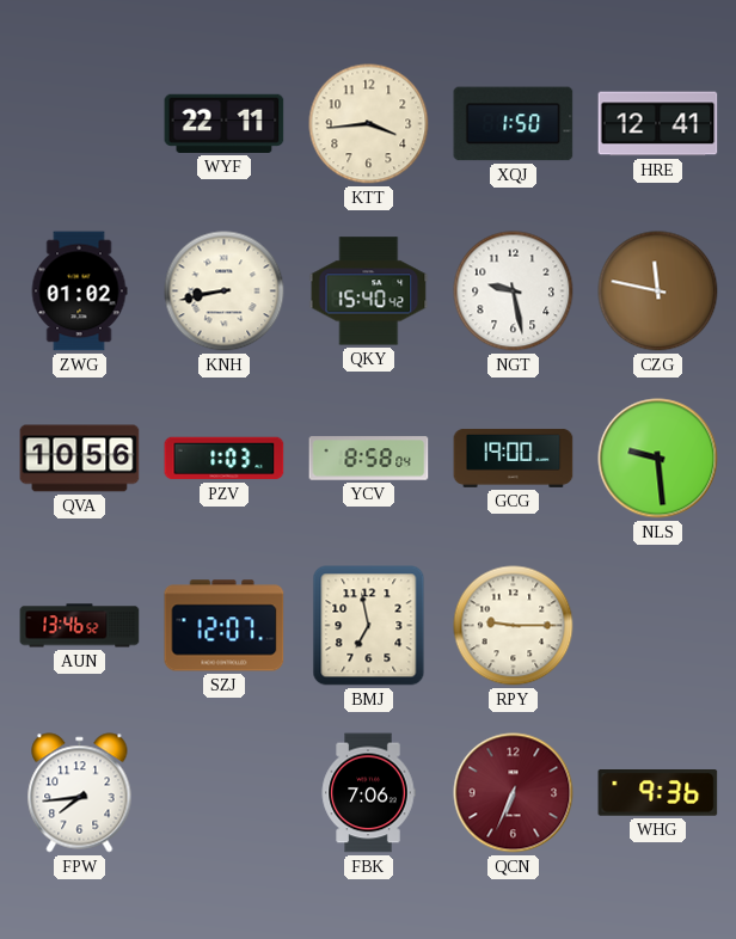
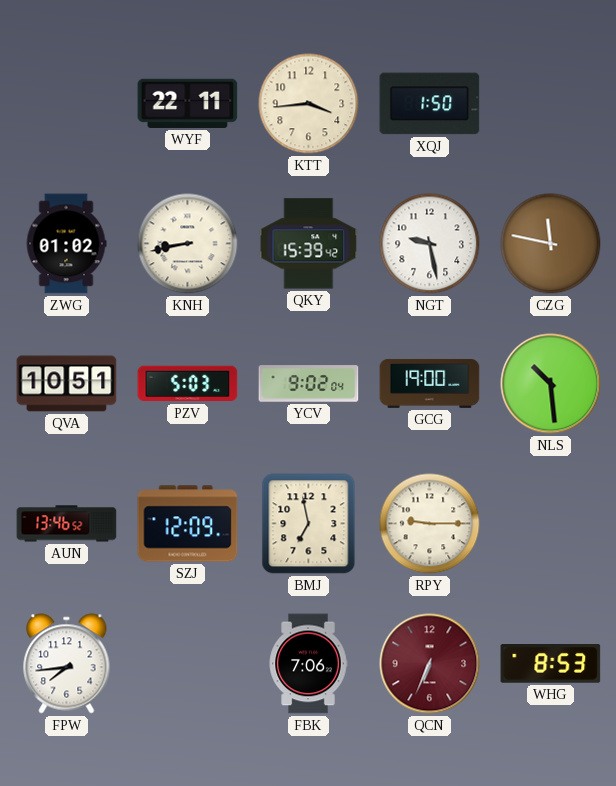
HRE: 12:41 -> none
QKY: 15:40 -> 15:39
QVA: 10:56 -> 10:51
PZV: 1:03 -> 5:03
YCV: 8:58 -> 9:02
NLS: 9:29 -> 10:29
SZJ: 12:07 -> 12:09
WHG: 9:36 -> 8:53
